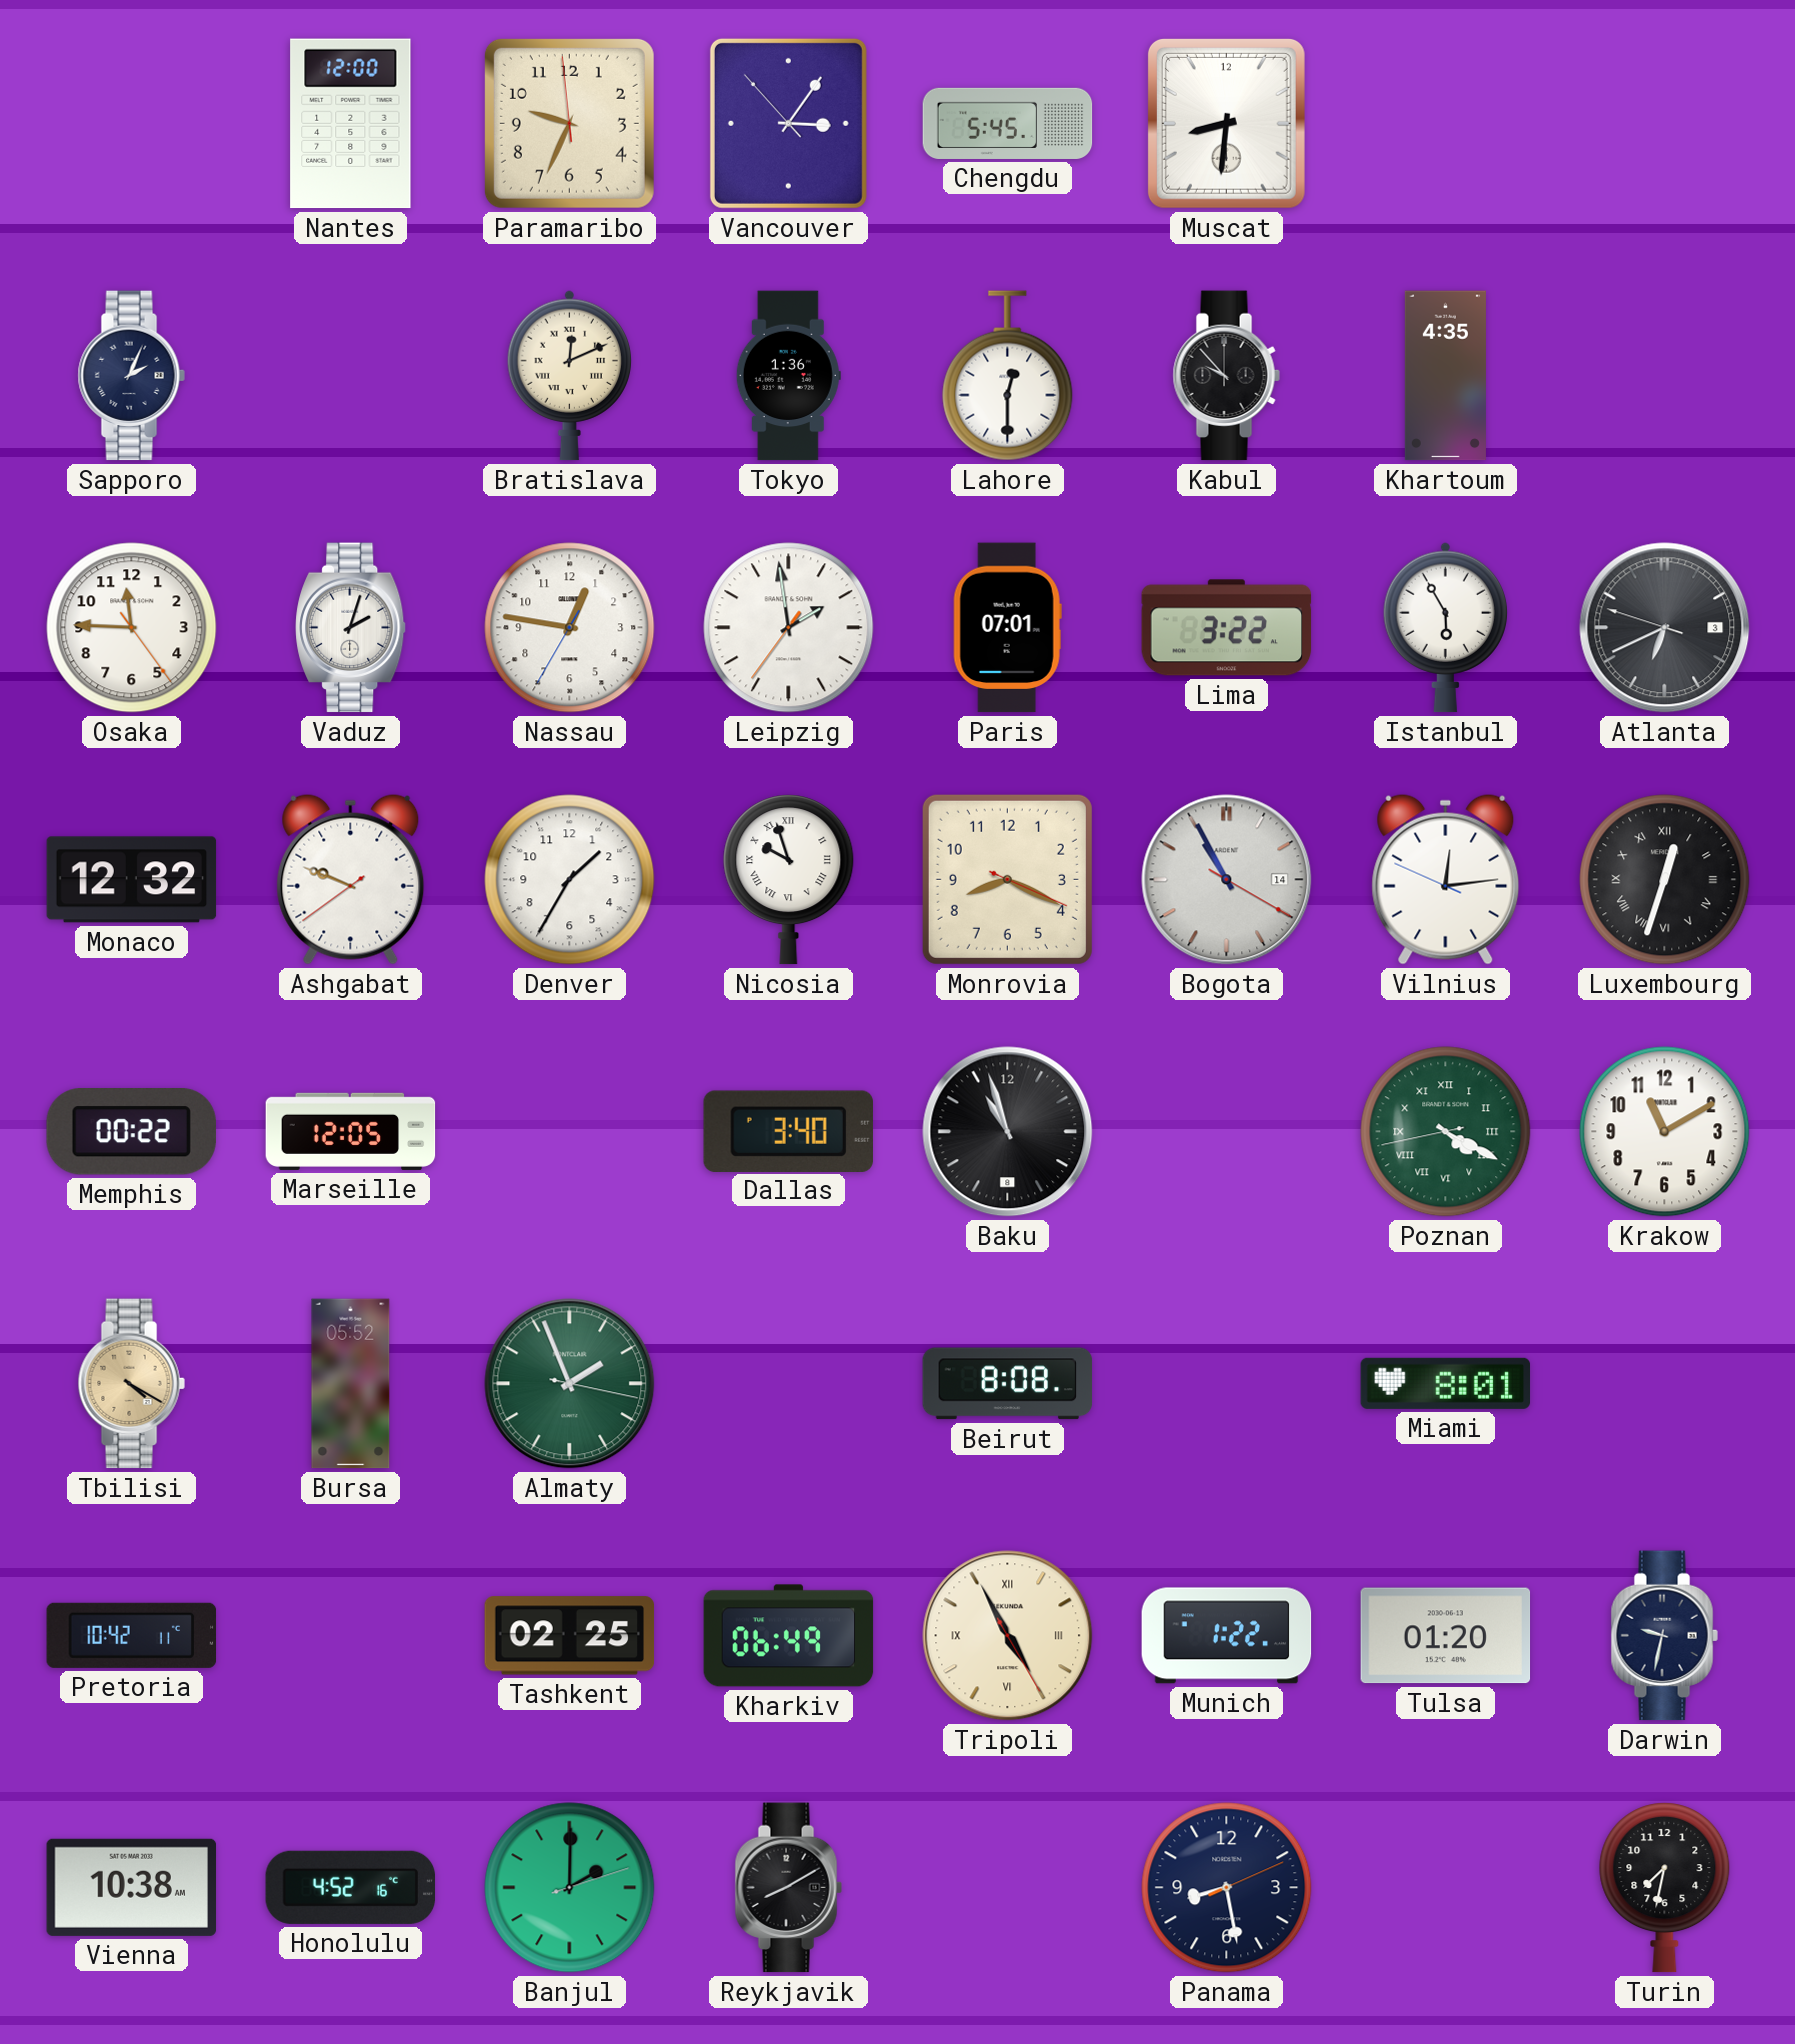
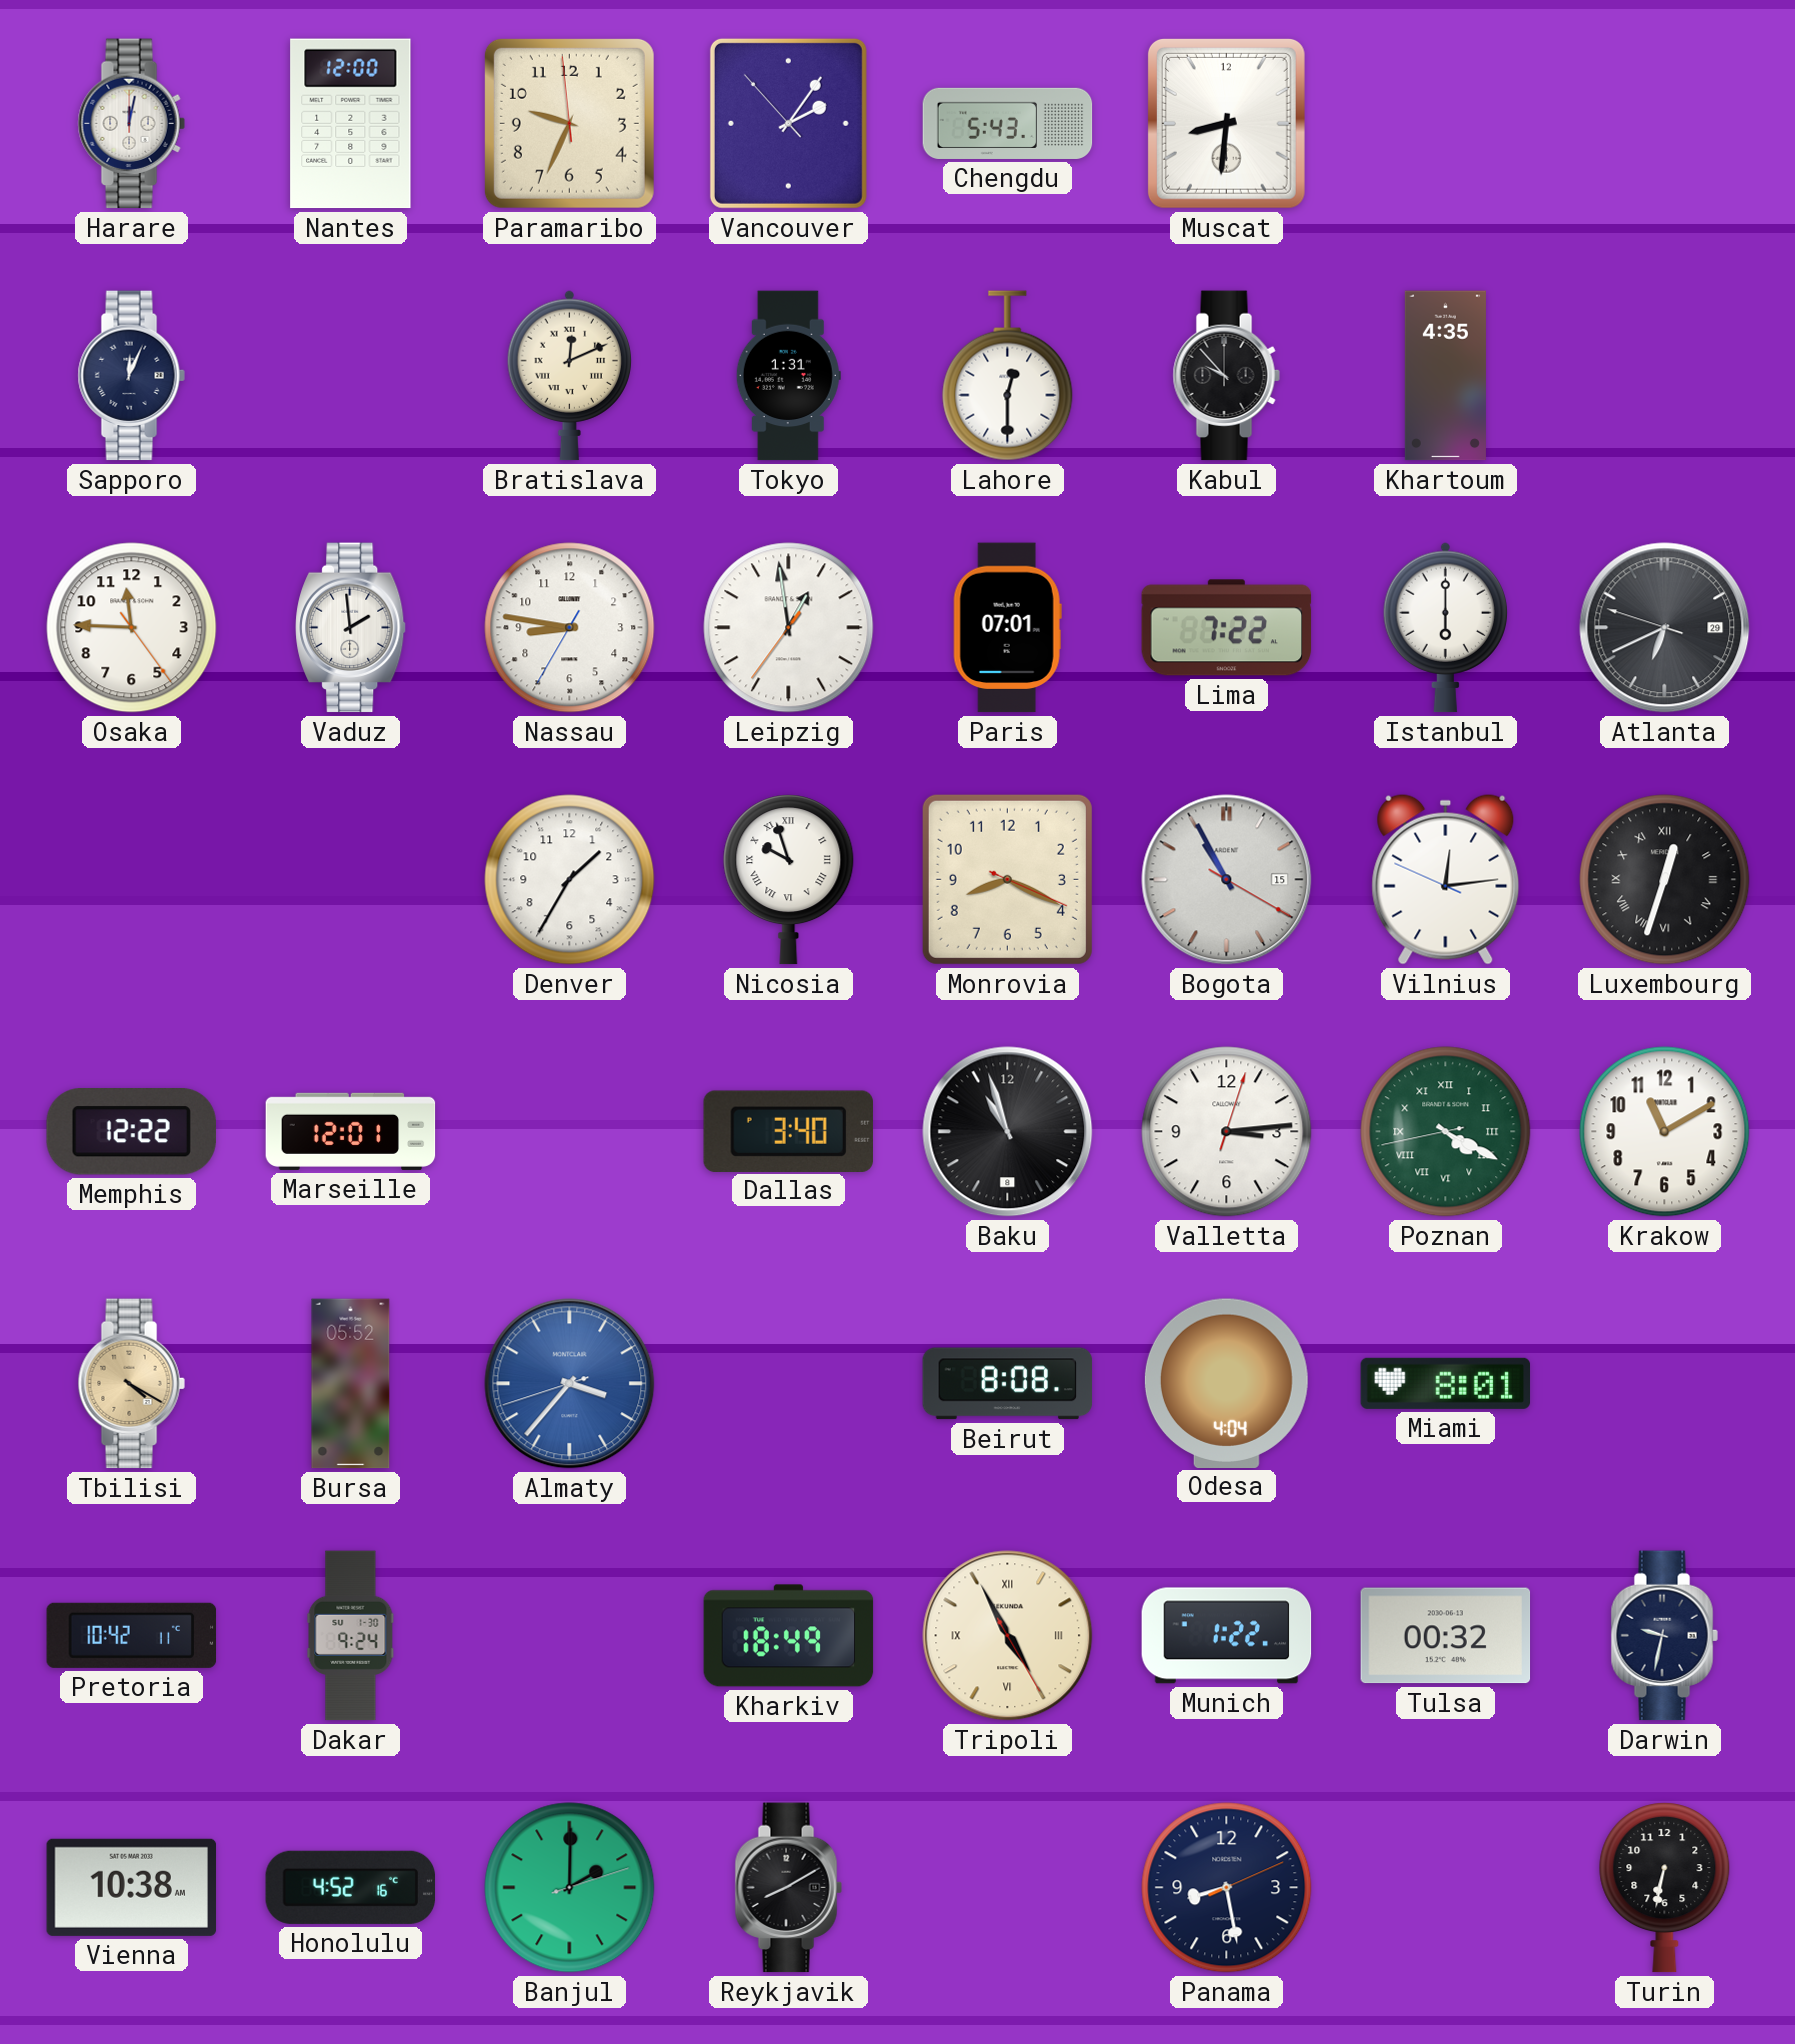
Harare: none -> 12:02
Vancouver: 3:05 -> 2:05
Chengdu: 5:45 -> 5:43
Sapporo: 2:04 -> 12:04
Tokyo: 1:36 -> 1:31
Vaduz: 2:03 -> 1:59
Nassau: 12:46 -> 8:46
Leipzig: 1:58 -> 12:58
Lima: 3:22 -> 7:22
Istanbul: 5:55 -> 6:00
Atlanta date: 3 -> 29
Monaco: 12:32 -> none
Ashgabat: 9:48 -> none
Bogota date: 14 -> 15
Memphis: 00:22 -> 12:22
Marseille: 12:05 -> 12:01
Valletta: none -> 3:14
Almaty: 1:56 -> 3:36
Almaty dial: green -> blue
Odesa: none -> 4:04
Dakar: none -> 9:24
Tashkent: 02:25 -> none
Kharkiv: 06:49 -> 18:49
Tulsa: 01:20 -> 00:32
Turin: 7:32 -> 6:32
